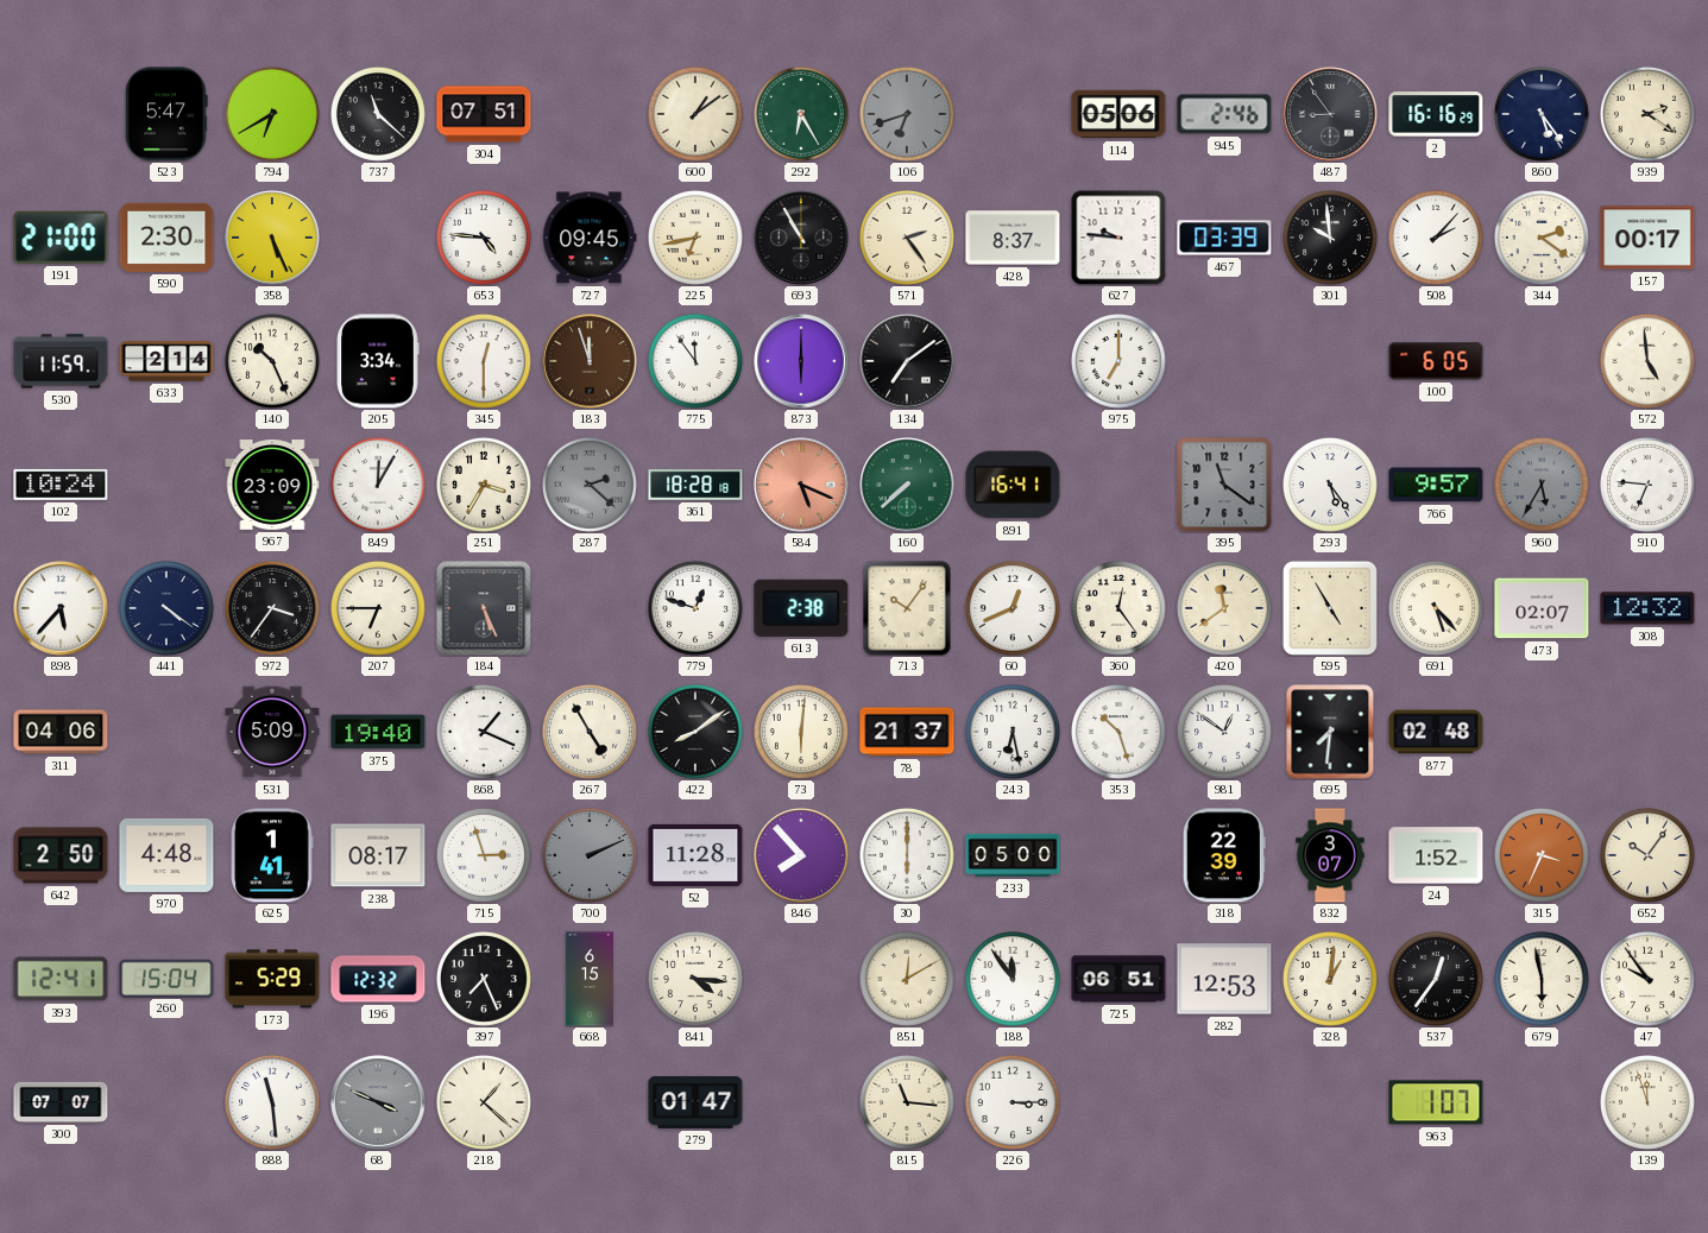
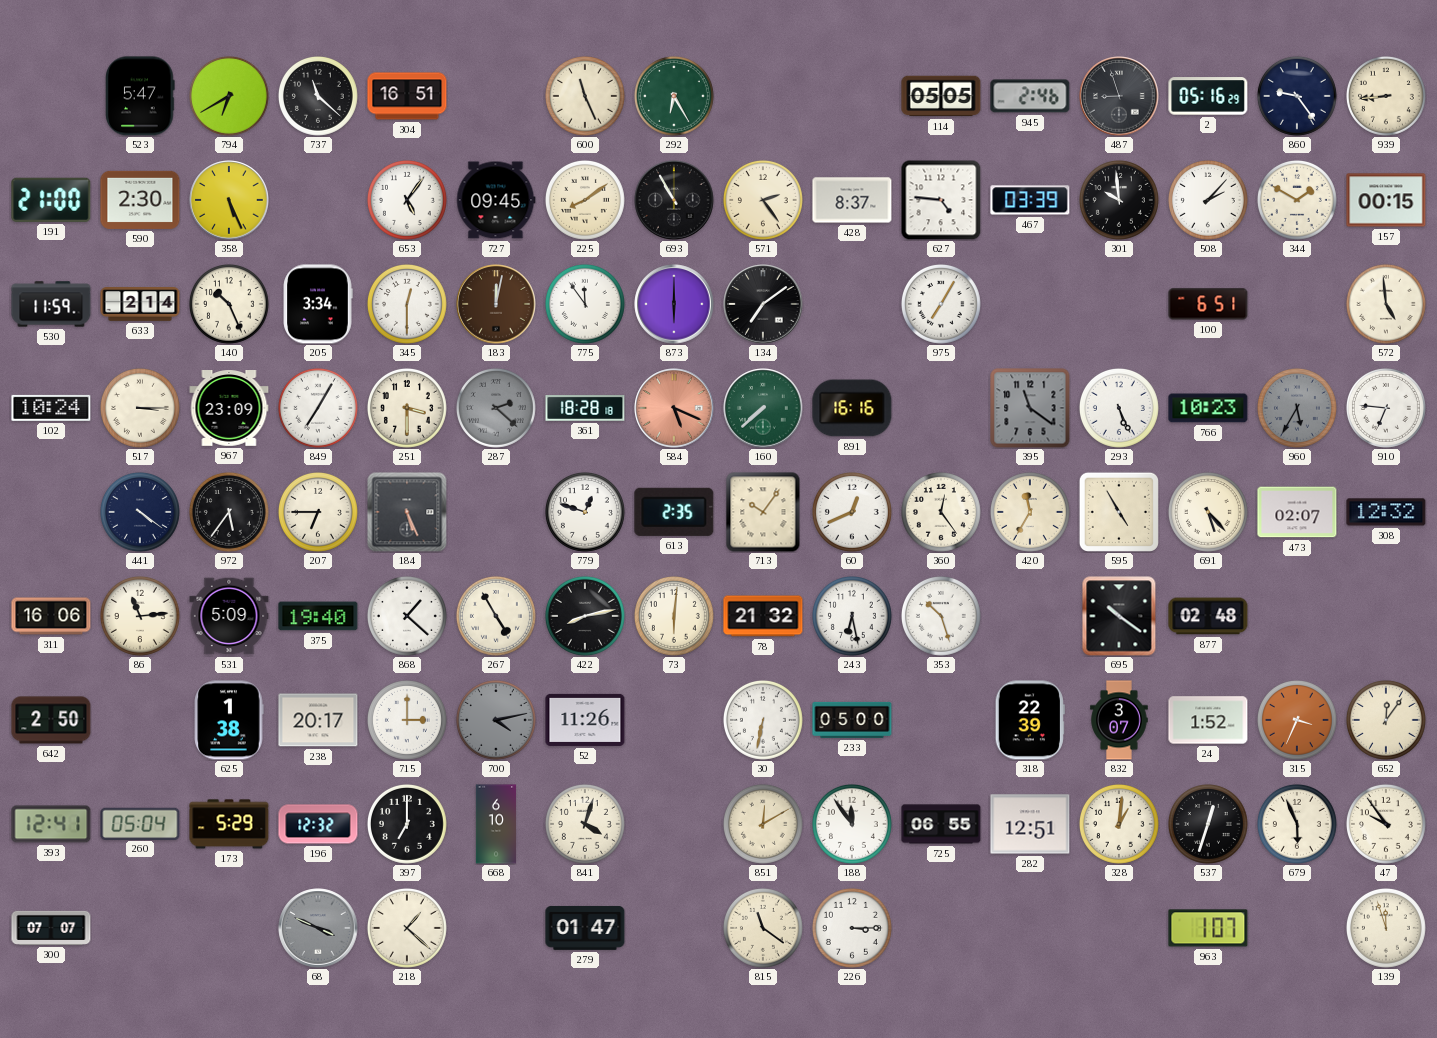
304: 07:51 -> 16:51
600: 1:09 -> 11:26
106: 6:42 -> none
114: 05:06 -> 05:05
487: 8:54 -> 8:57
2: 16:16 -> 05:16
860: 5:24 -> 9:24
939: 2:21 -> 8:44
653: 4:46 -> 5:06
225: 6:43 -> 8:09
627: 9:46 -> 4:46
344: 2:21 -> 1:50
157: 00:17 -> 00:15
183: 11:57 -> 12:02
975: 7:00 -> 7:05
100: 6:05 -> 6:51
517: none -> 3:15
849: 12:05 -> 7:05
251: 3:35 -> 3:30
891: 16:41 -> 16:16
293: 5:24 -> 5:26
766: 9:57 -> 10:23
898: 5:37 -> none
972: 3:36 -> 5:36
613: 2:38 -> 2:35
420: 11:39 -> 11:35
311: 04:06 -> 16:06
86: none -> 11:14
868: 1:19 -> 1:22
422: 8:09 -> 8:13
78: 21:37 -> 21:32
981: 12:51 -> none
695: 7:31 -> 10:21
970: 4:48 -> none
625: 1:41 -> 1:38
238: 08:17 -> 20:17
715: 2:57 -> 3:00
700: 2:11 -> 4:13
52: 11:28 -> 11:26
846: 7:53 -> none
30: 6:00 -> 6:32
652: 10:06 -> 12:06
260: 15:04 -> 05:04
397: 7:26 -> 7:00
668: 6:15 -> 6:10
841: 4:16 -> 4:03
725: 06:51 -> 06:55
282: 12:53 -> 12:51
537: 12:36 -> 12:33
679: 5:58 -> 5:56
888: 11:29 -> none
815: 11:16 -> 11:21
